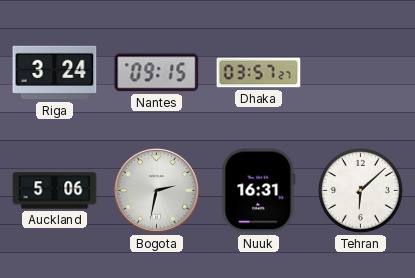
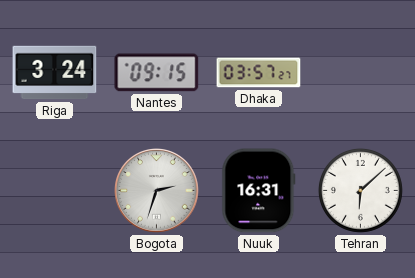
Auckland: 5:06 -> none
Bogota: 2:32 -> 2:33
